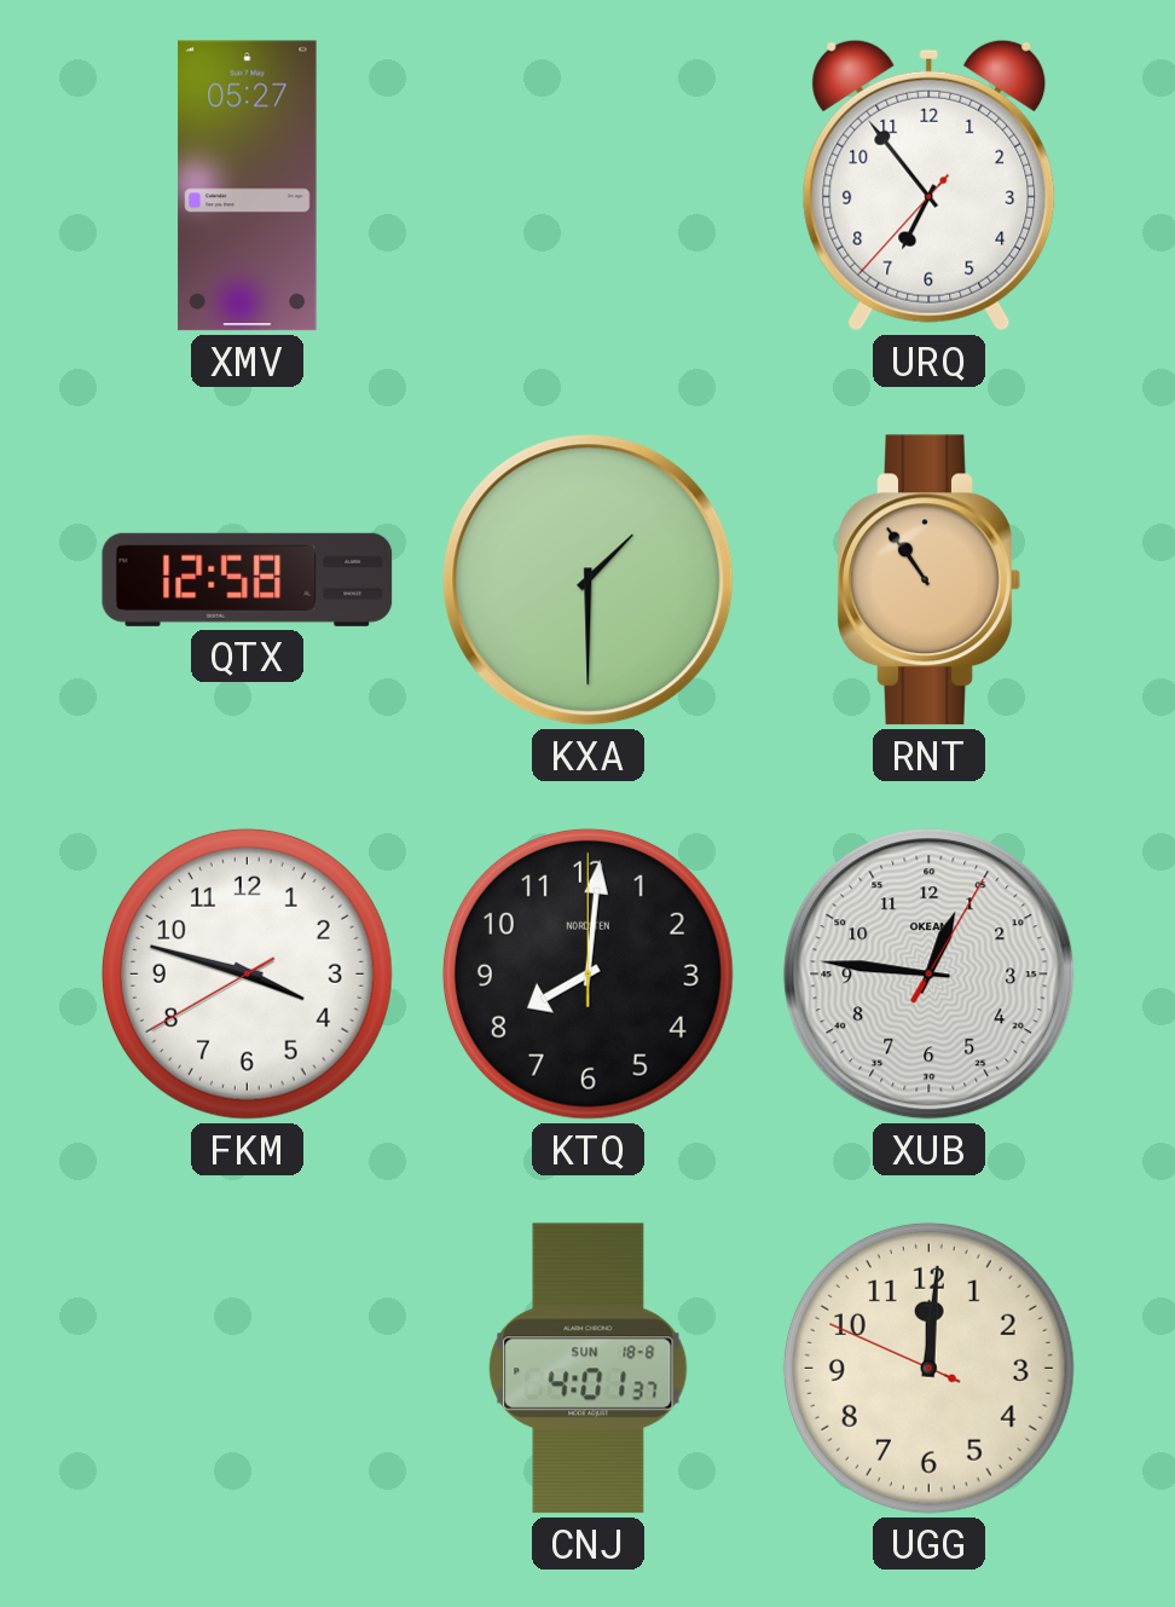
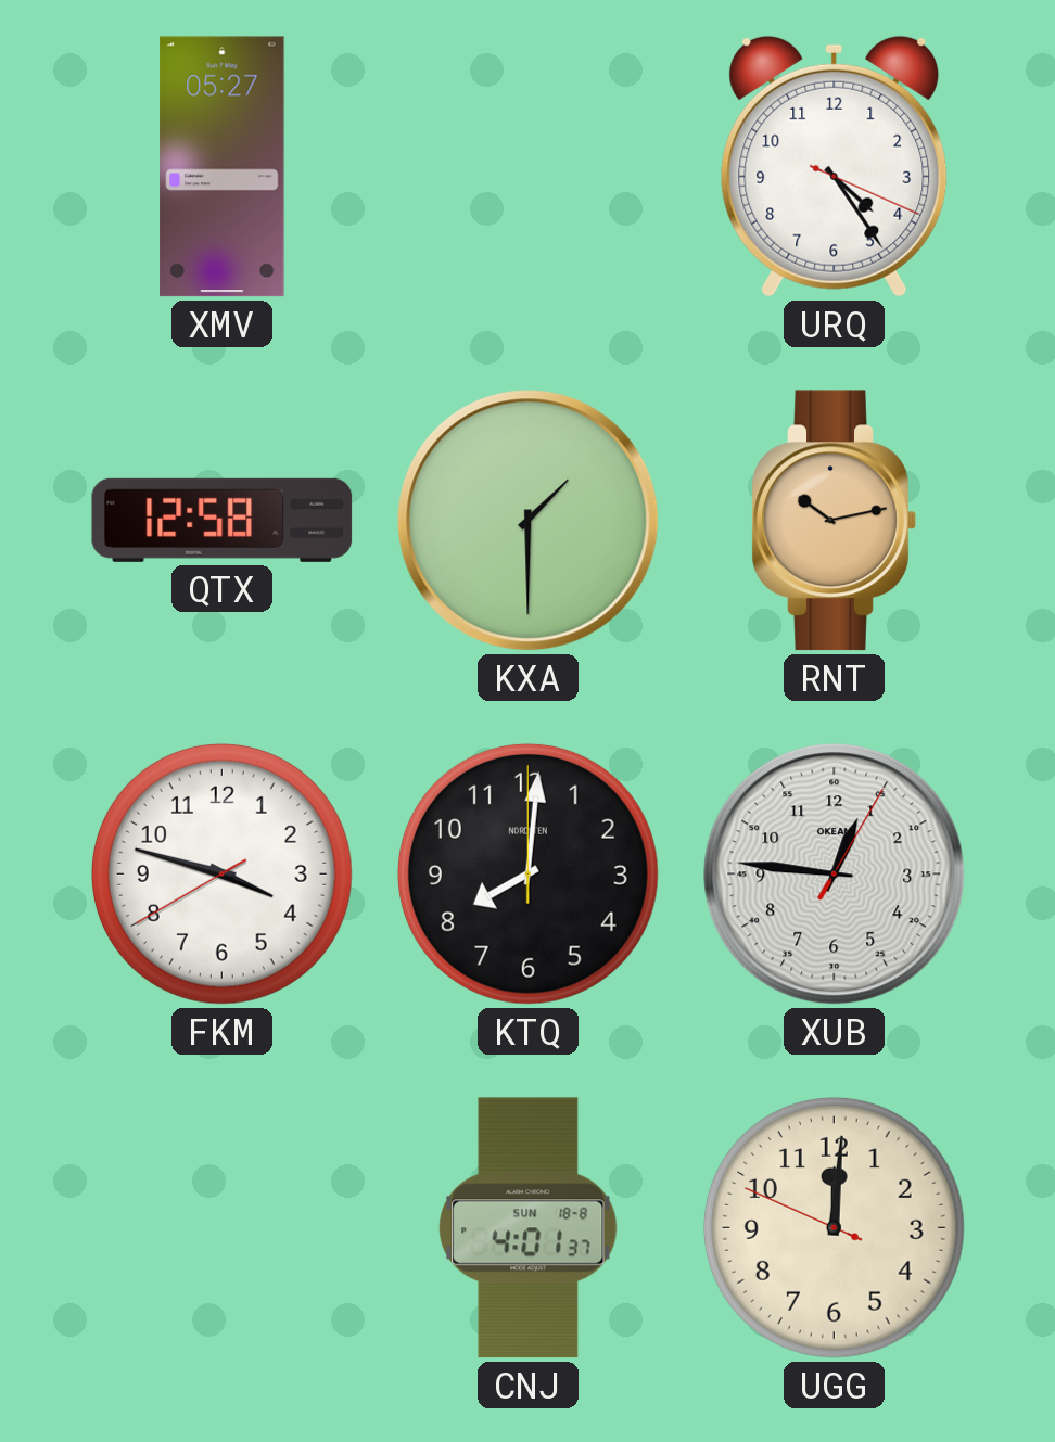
URQ: 6:53 -> 4:24
RNT: 10:54 -> 10:13
